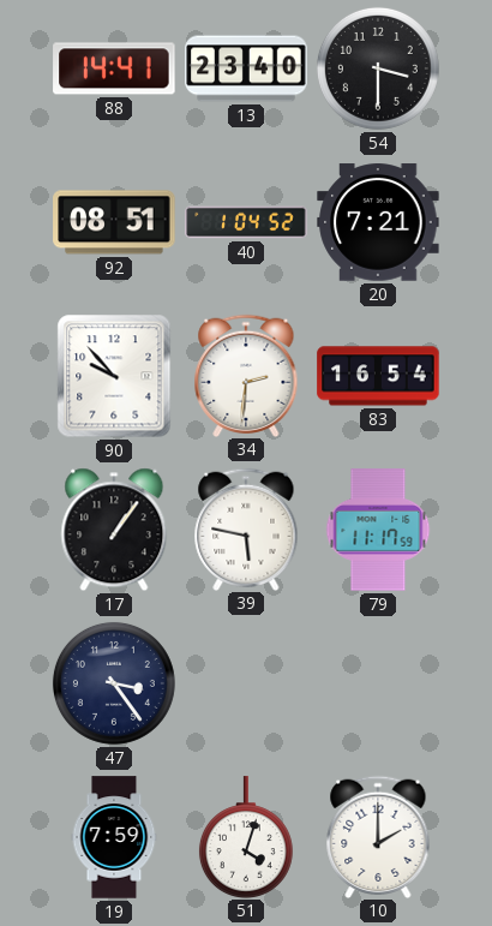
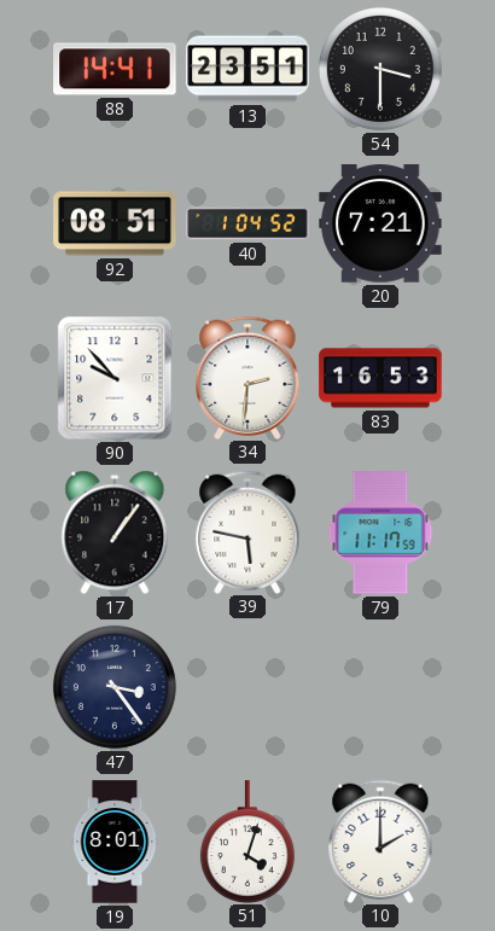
13: 23:40 -> 23:51
83: 16:54 -> 16:53
19: 7:59 -> 8:01
